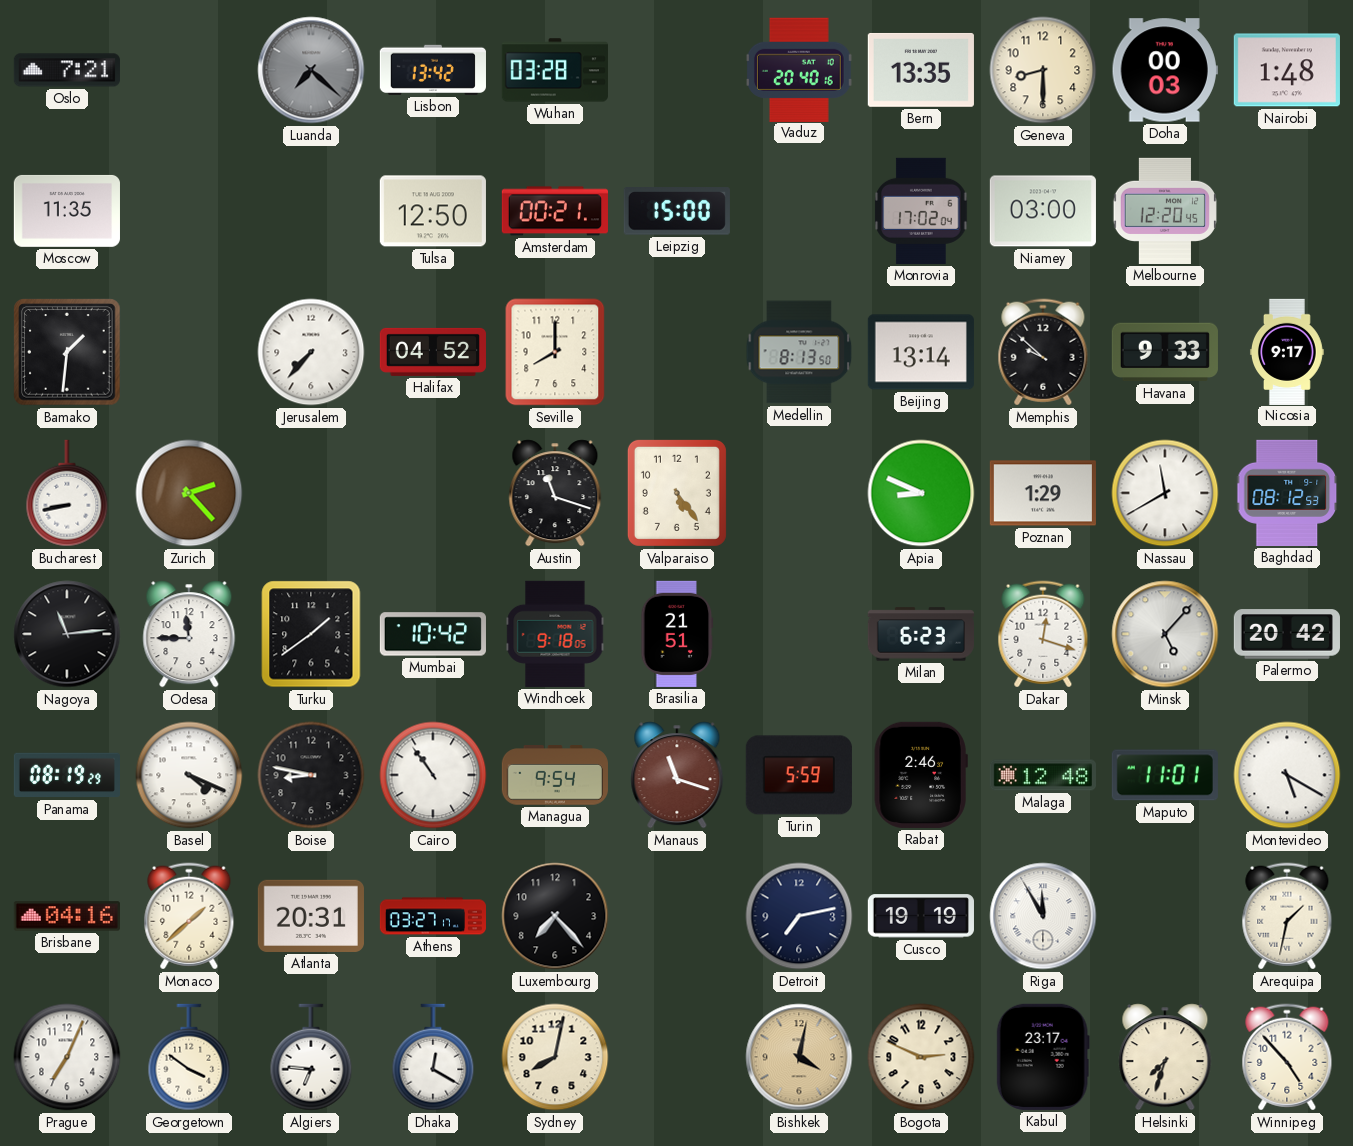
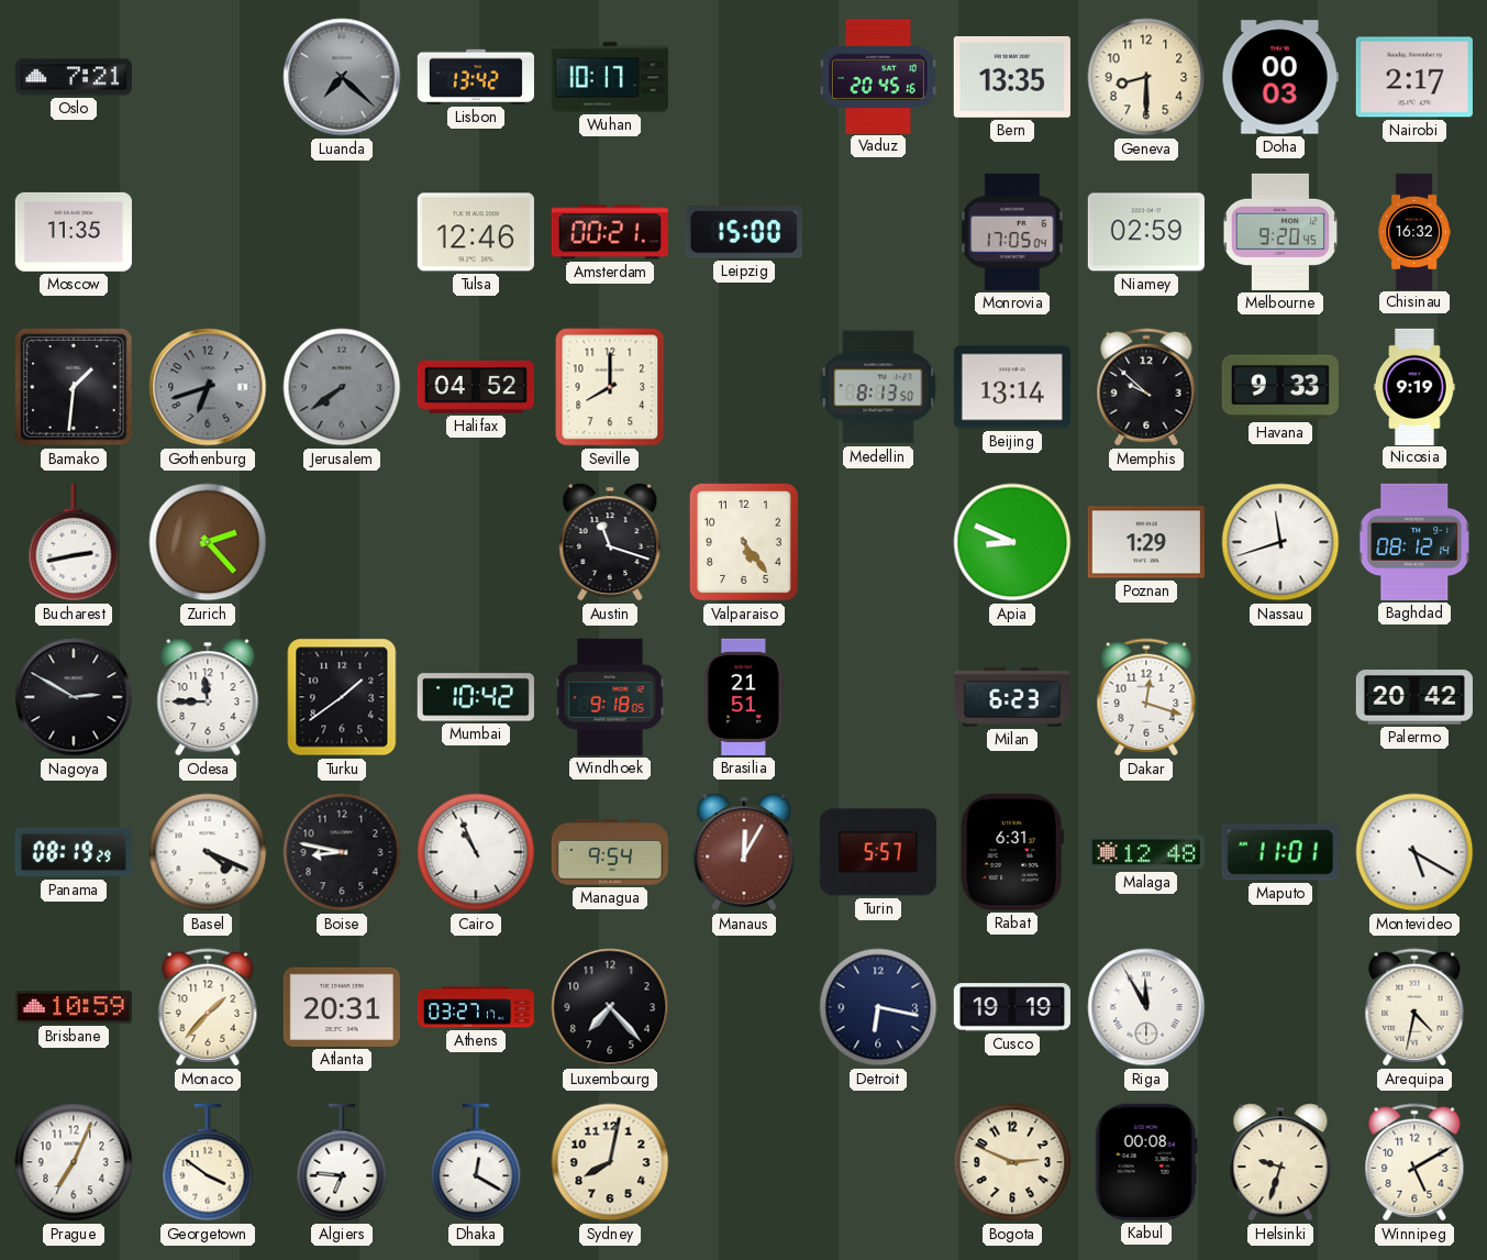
Wuhan: 03:28 -> 10:17
Vaduz: 20:40 -> 20:45
Nairobi: 1:48 -> 2:17
Tulsa: 12:50 -> 12:46
Monrovia: 17:02 -> 17:05
Niamey: 03:00 -> 02:59
Melbourne: 12:20 -> 9:20
Chisinau: none -> 16:32
Gothenburg: none -> 6:42
Jerusalem: 7:37 -> 7:39
Jerusalem dial: white -> grey
Nicosia: 9:17 -> 9:19
Bucharest: 8:43 -> 2:43
Nassau: 11:40 -> 11:42
Baghdad: 08:12:53 -> 08:12:14
Nagoya: 11:14 -> 2:50
Minsk: 5:07 -> none
Cairo: 10:54 -> 10:56
Manaus: 11:18 -> 12:05
Turin: 5:59 -> 5:57
Rabat: 2:46 -> 6:31
Brisbane: 04:16 -> 10:59
Monaco: 1:38 -> 1:37
Detroit: 7:13 -> 6:17
Arequipa: 1:32 -> 4:32
Bishkek: 4:02 -> none
Kabul: 23:17 -> 00:08
Helsinki: 7:33 -> 9:33
Winnipeg: 4:53 -> 5:10
